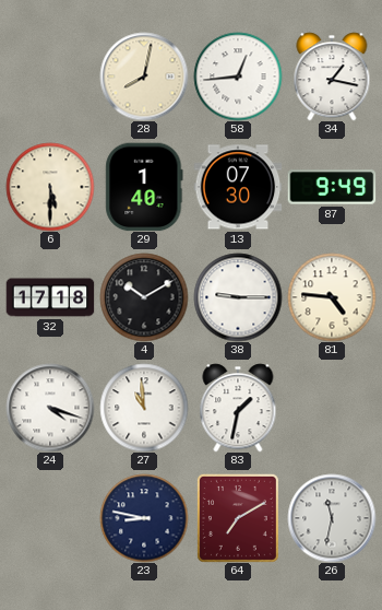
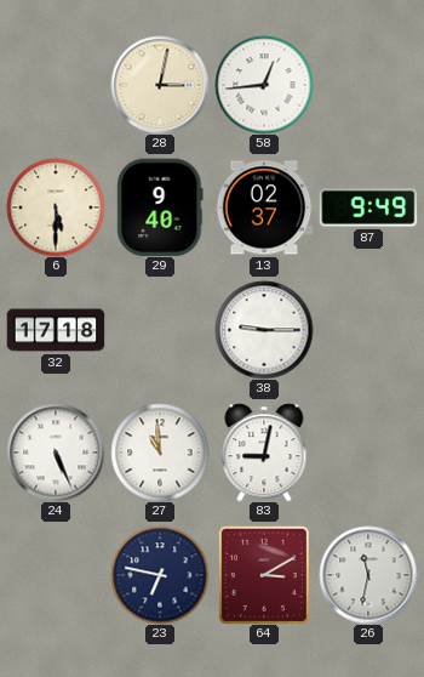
28: 8:02 -> 3:02
34: 1:17 -> none
29: 1:40 -> 9:40
13: 07:30 -> 02:37
4: 10:10 -> none
81: 4:46 -> none
24: 4:18 -> 5:26
83: 1:32 -> 9:02
23: 8:47 -> 6:47
64: 7:10 -> 3:10
